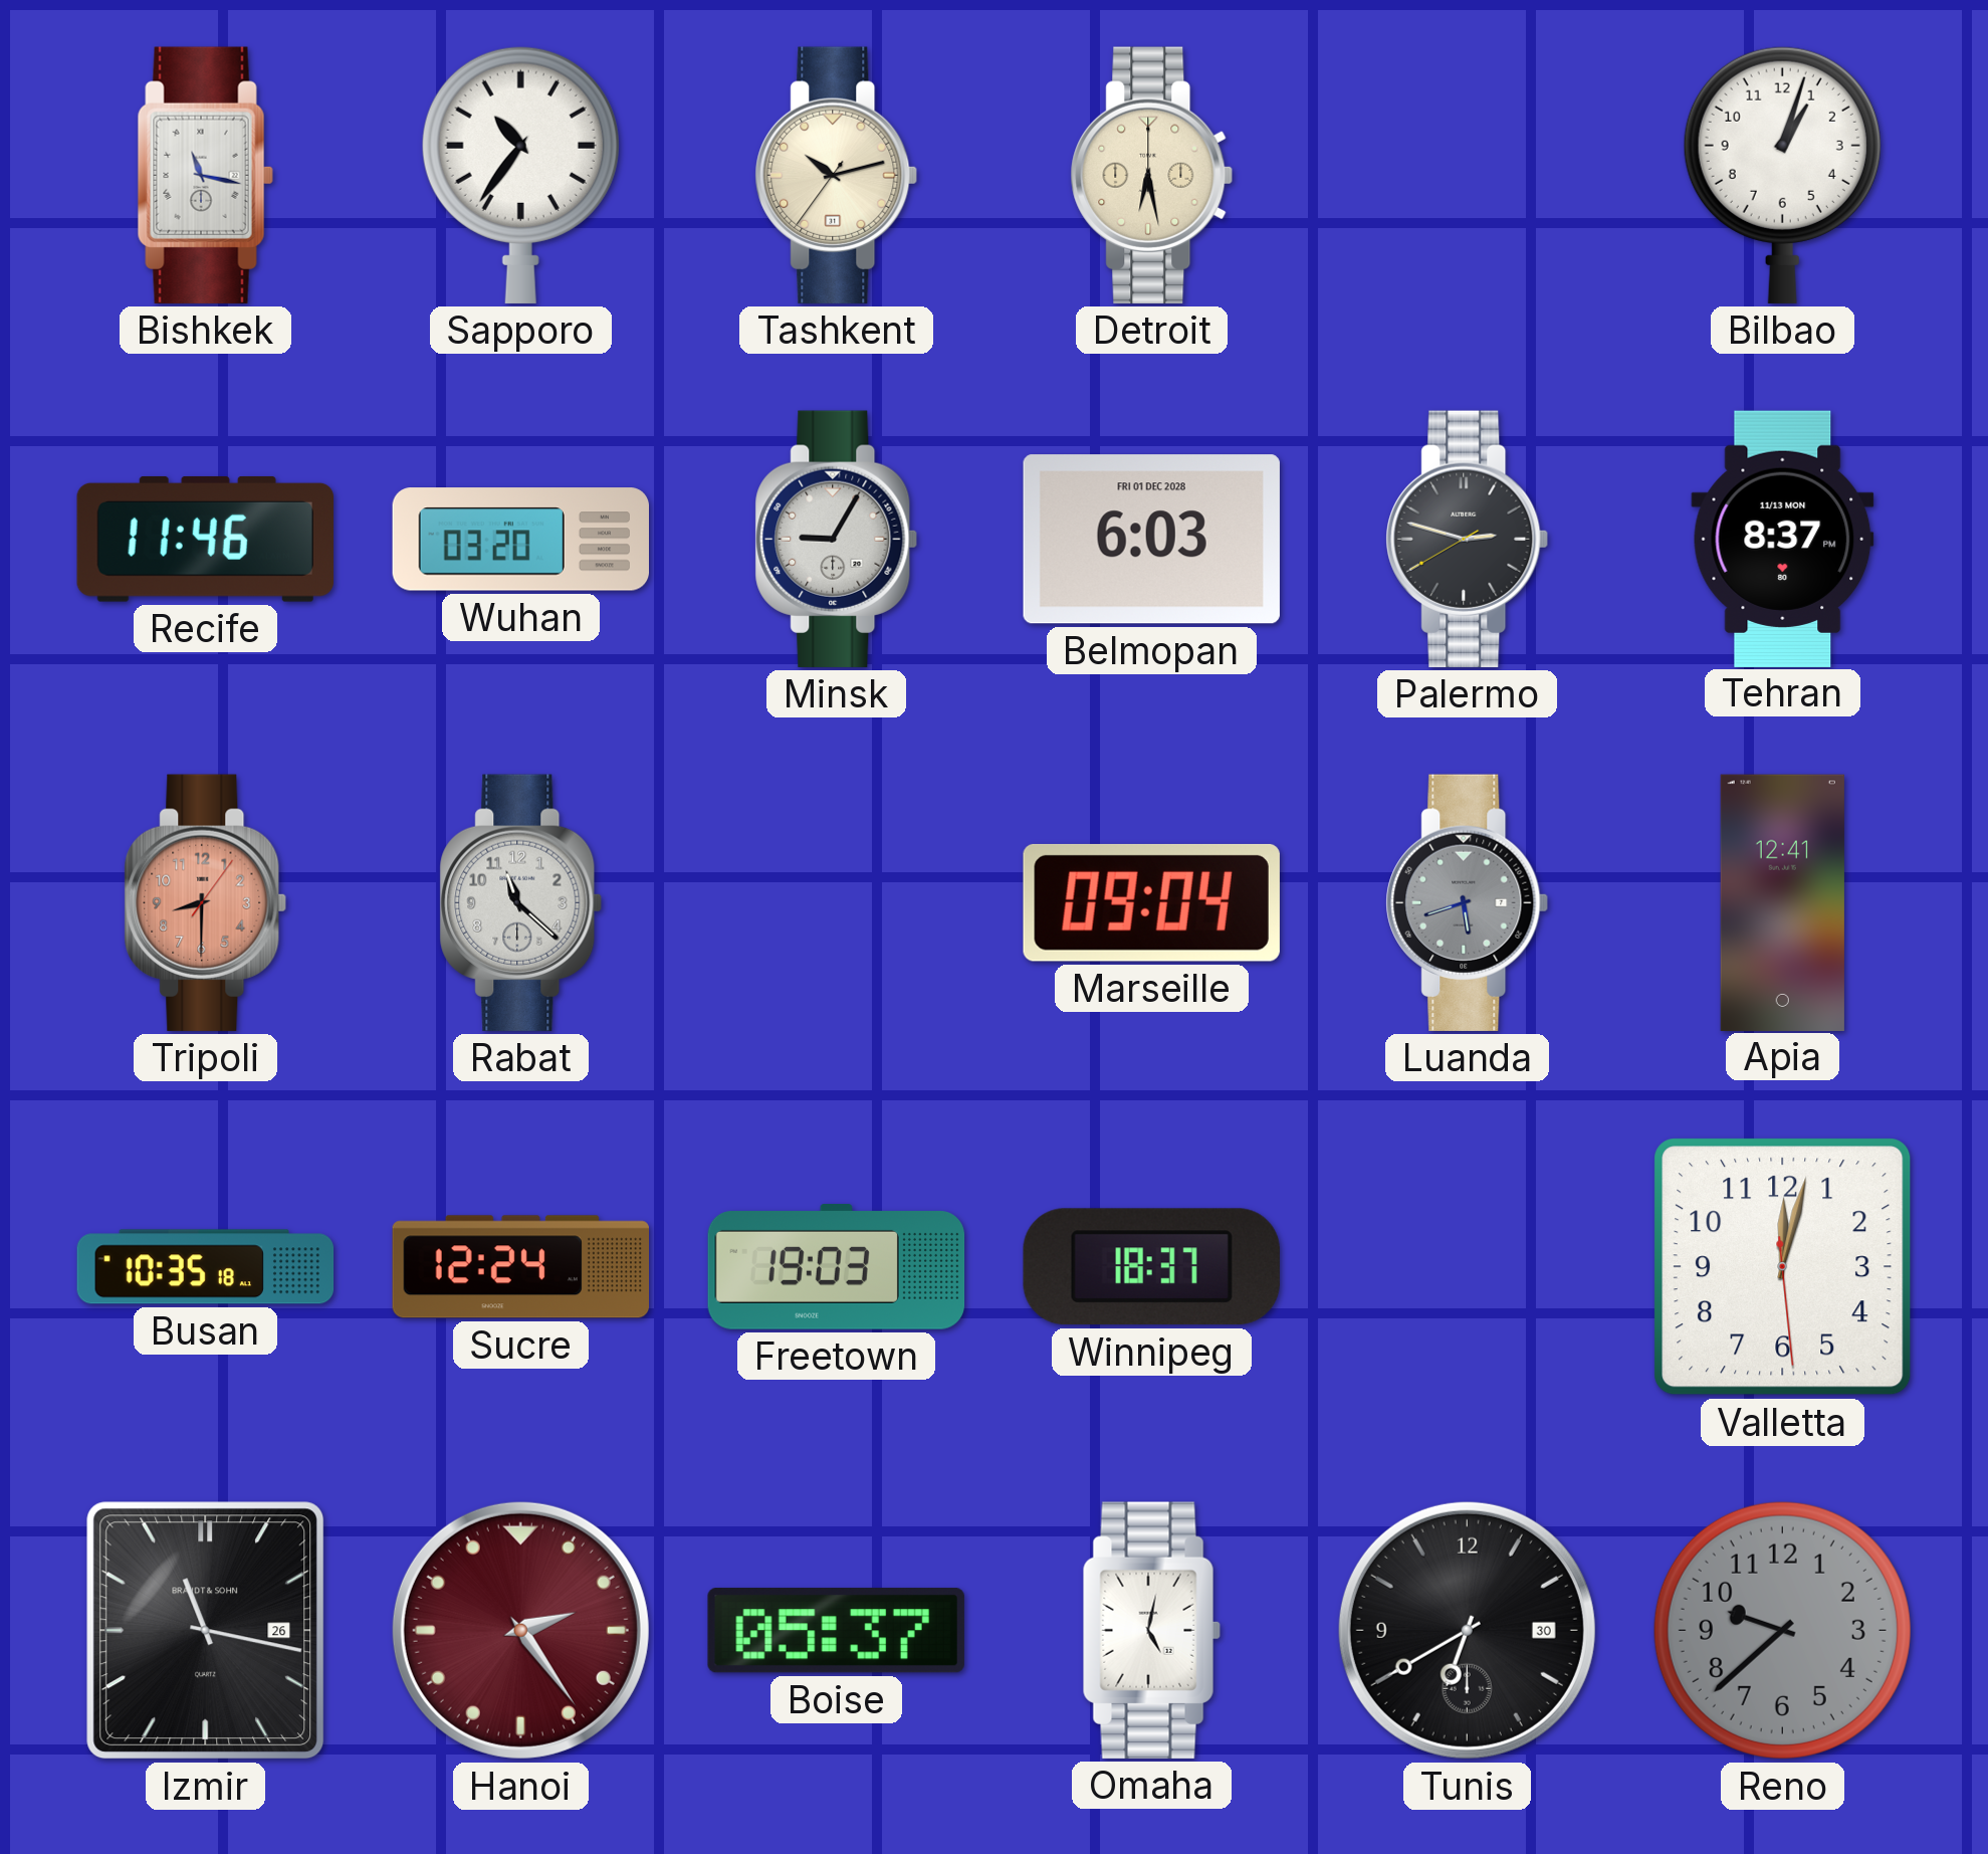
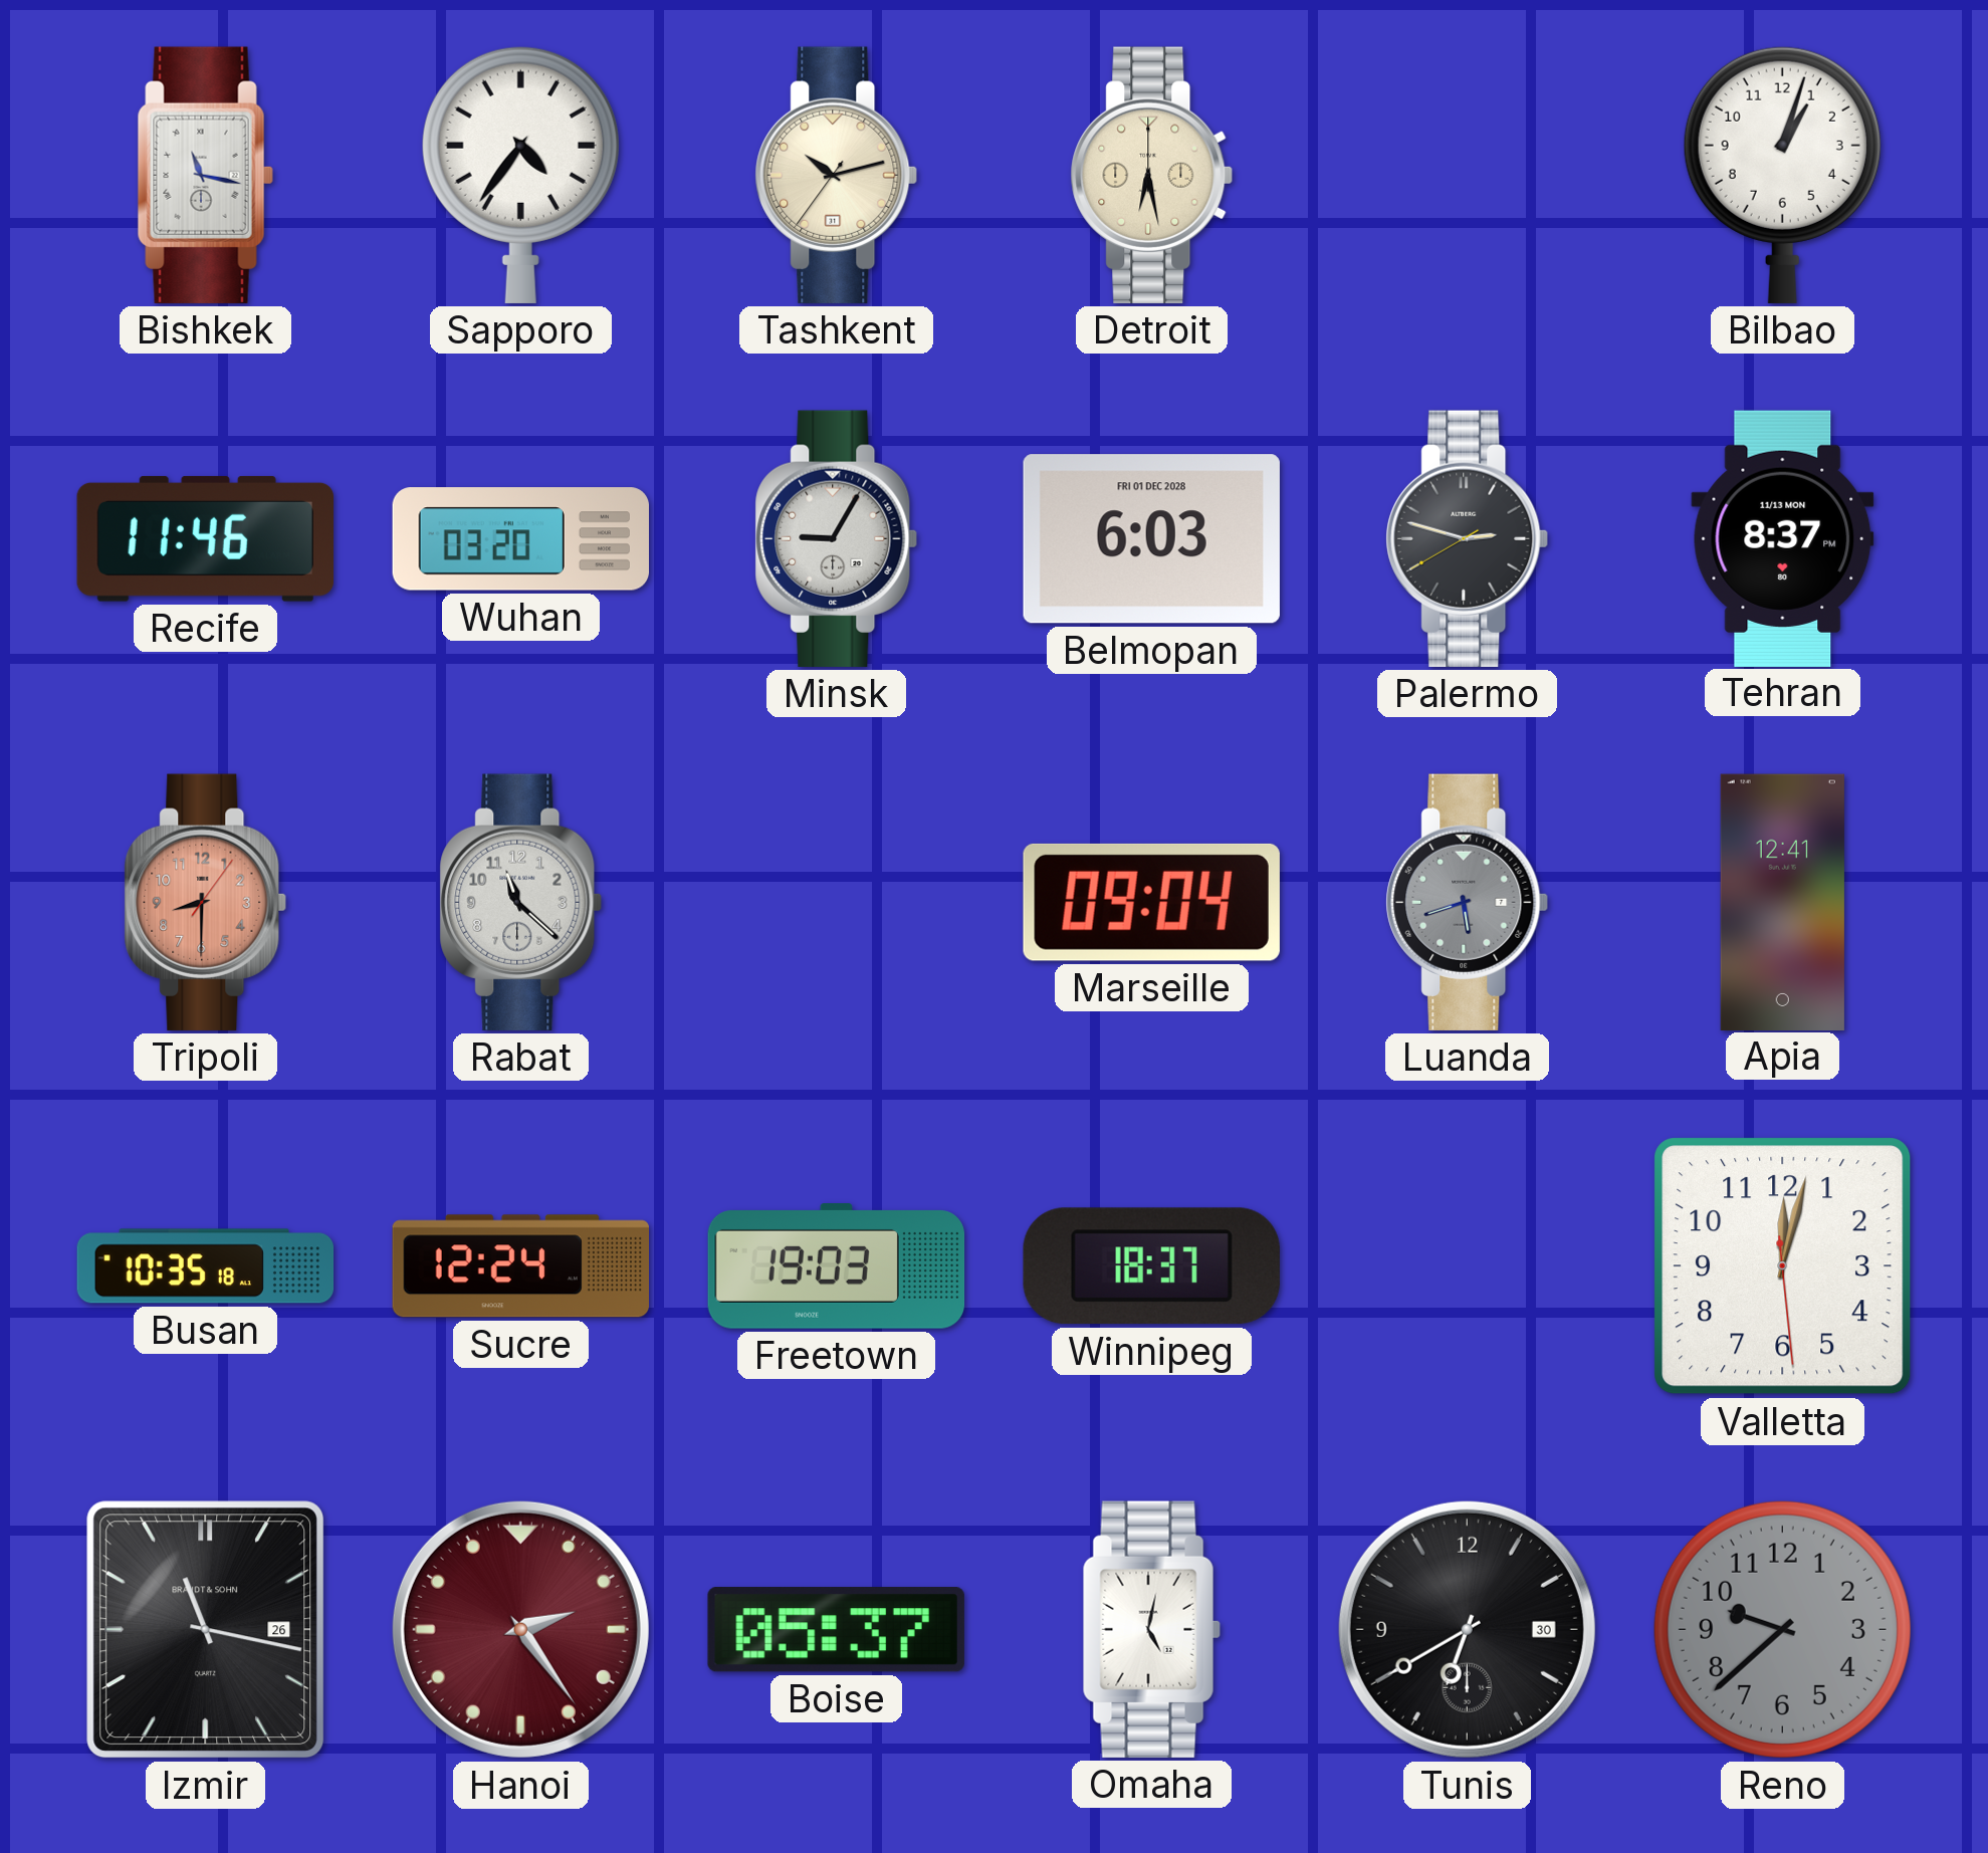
Sapporo: 10:36 -> 4:36
